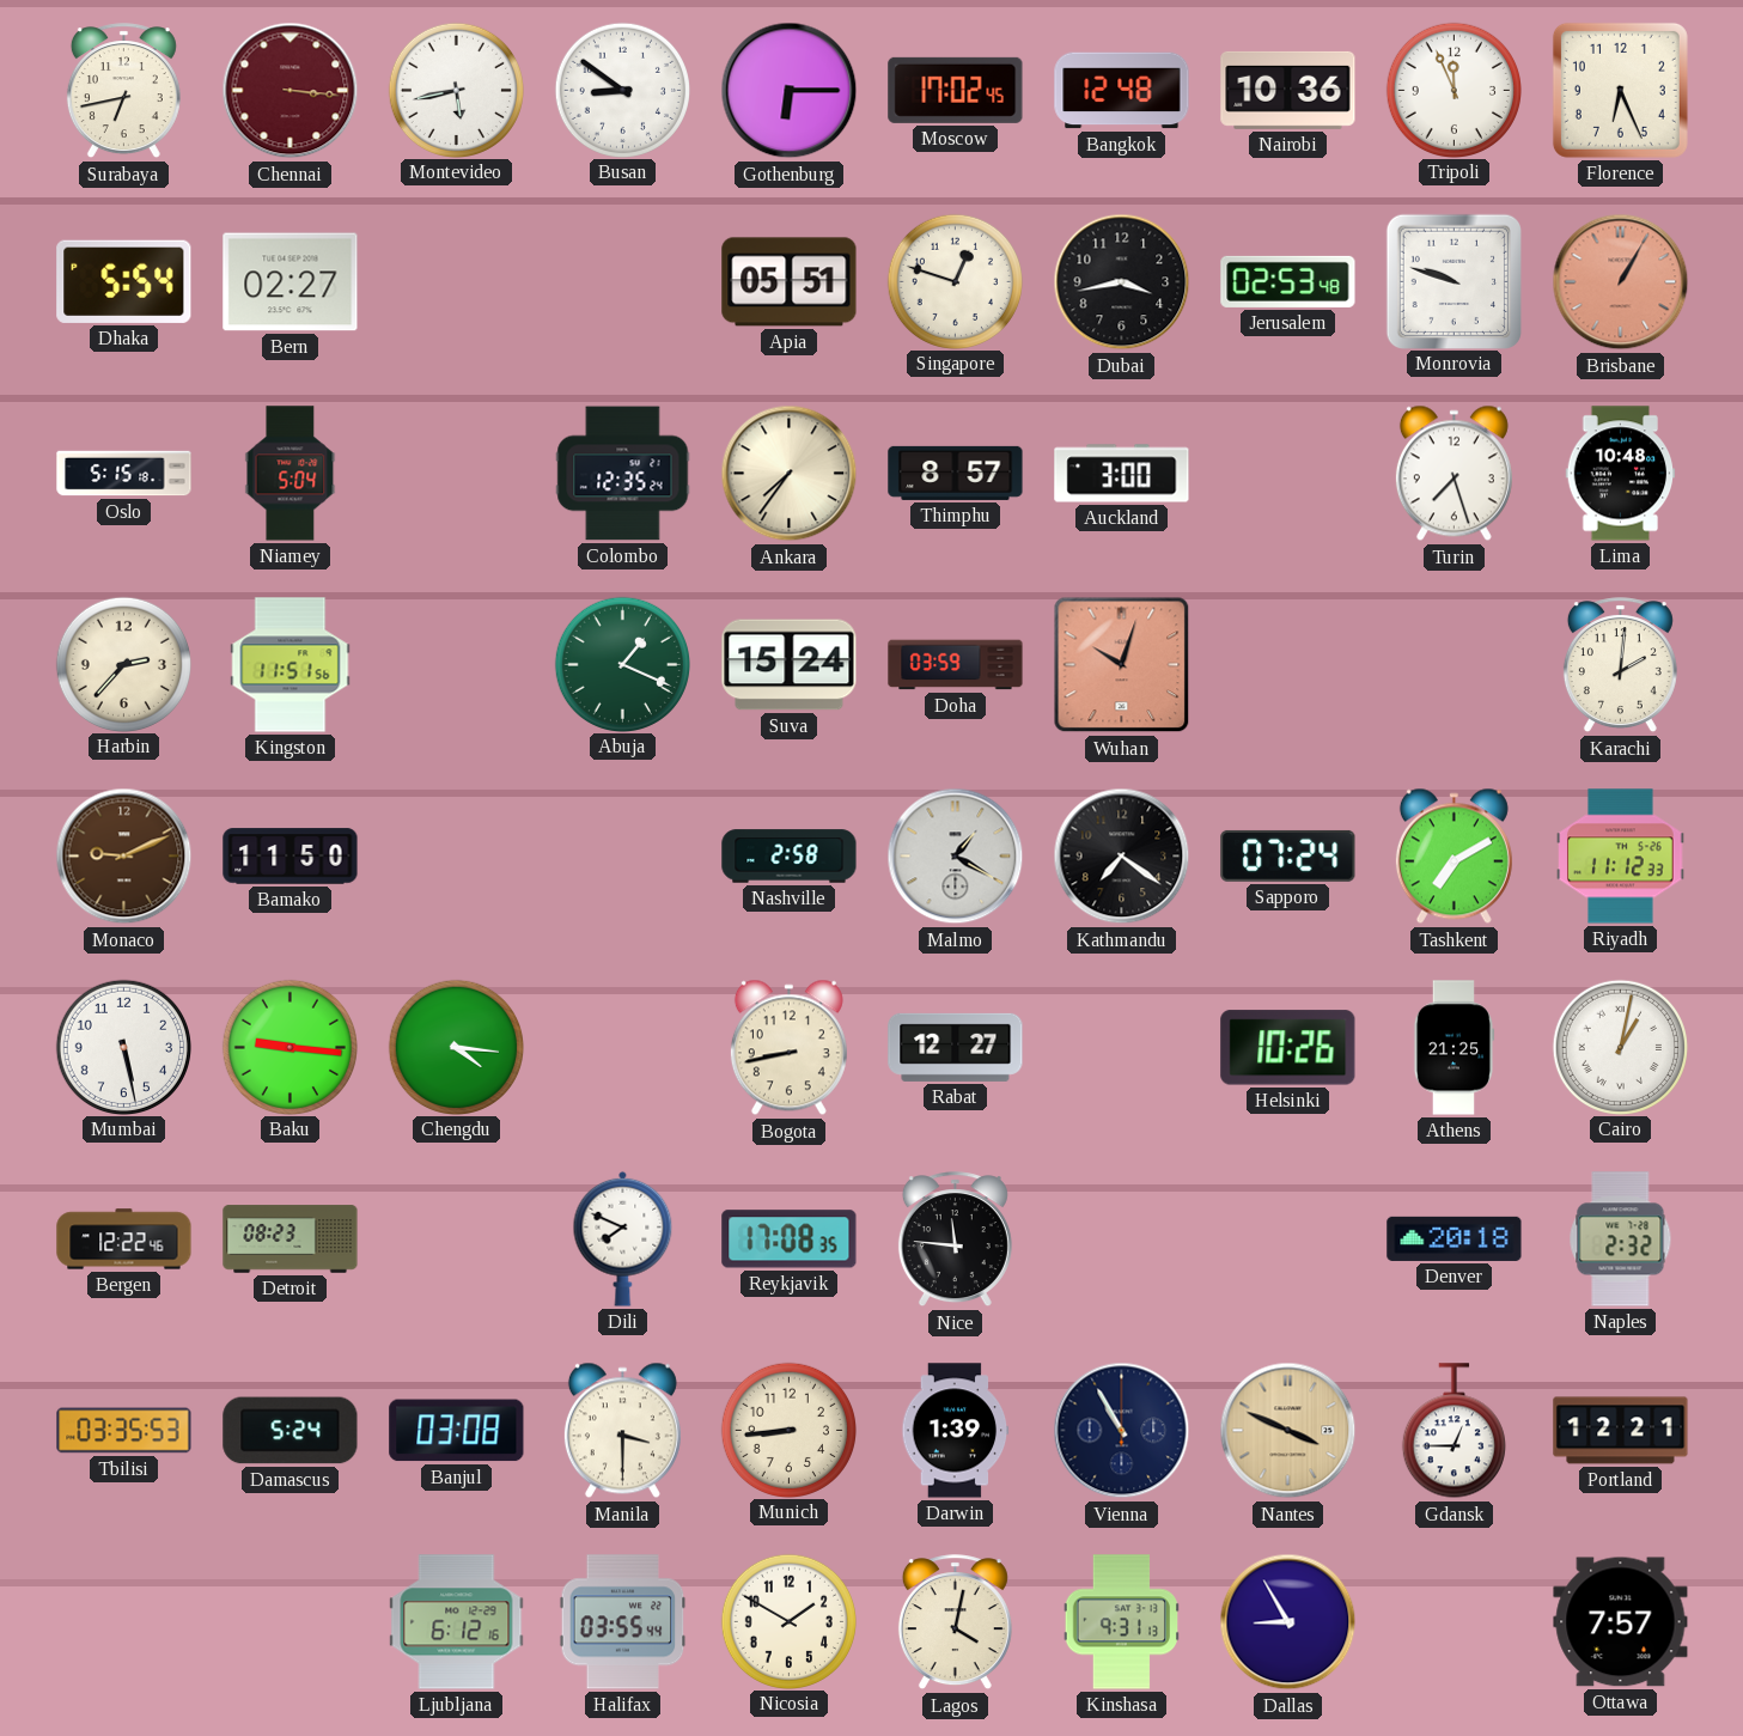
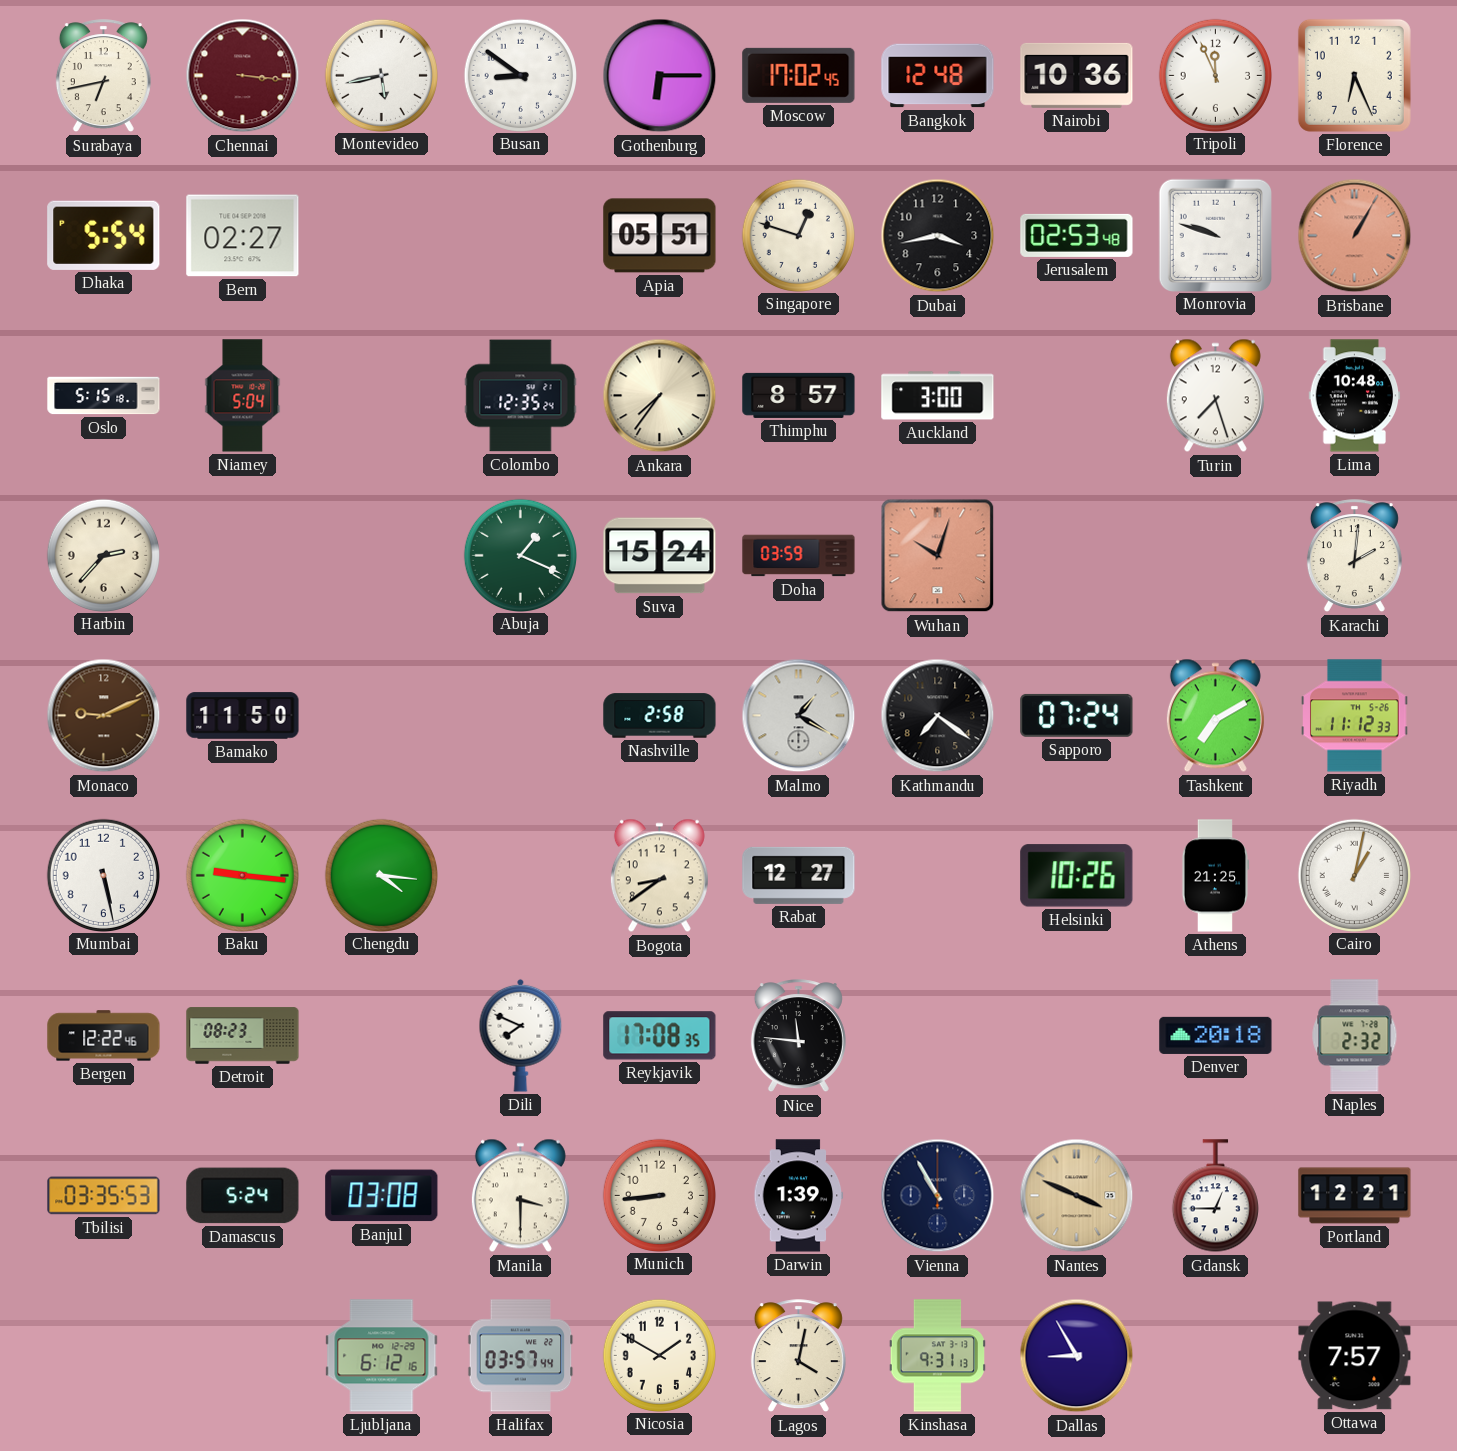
Kingston: 11:51 -> none
Bogota: 8:43 -> 8:39
Halifax: 03:55 -> 03:57
